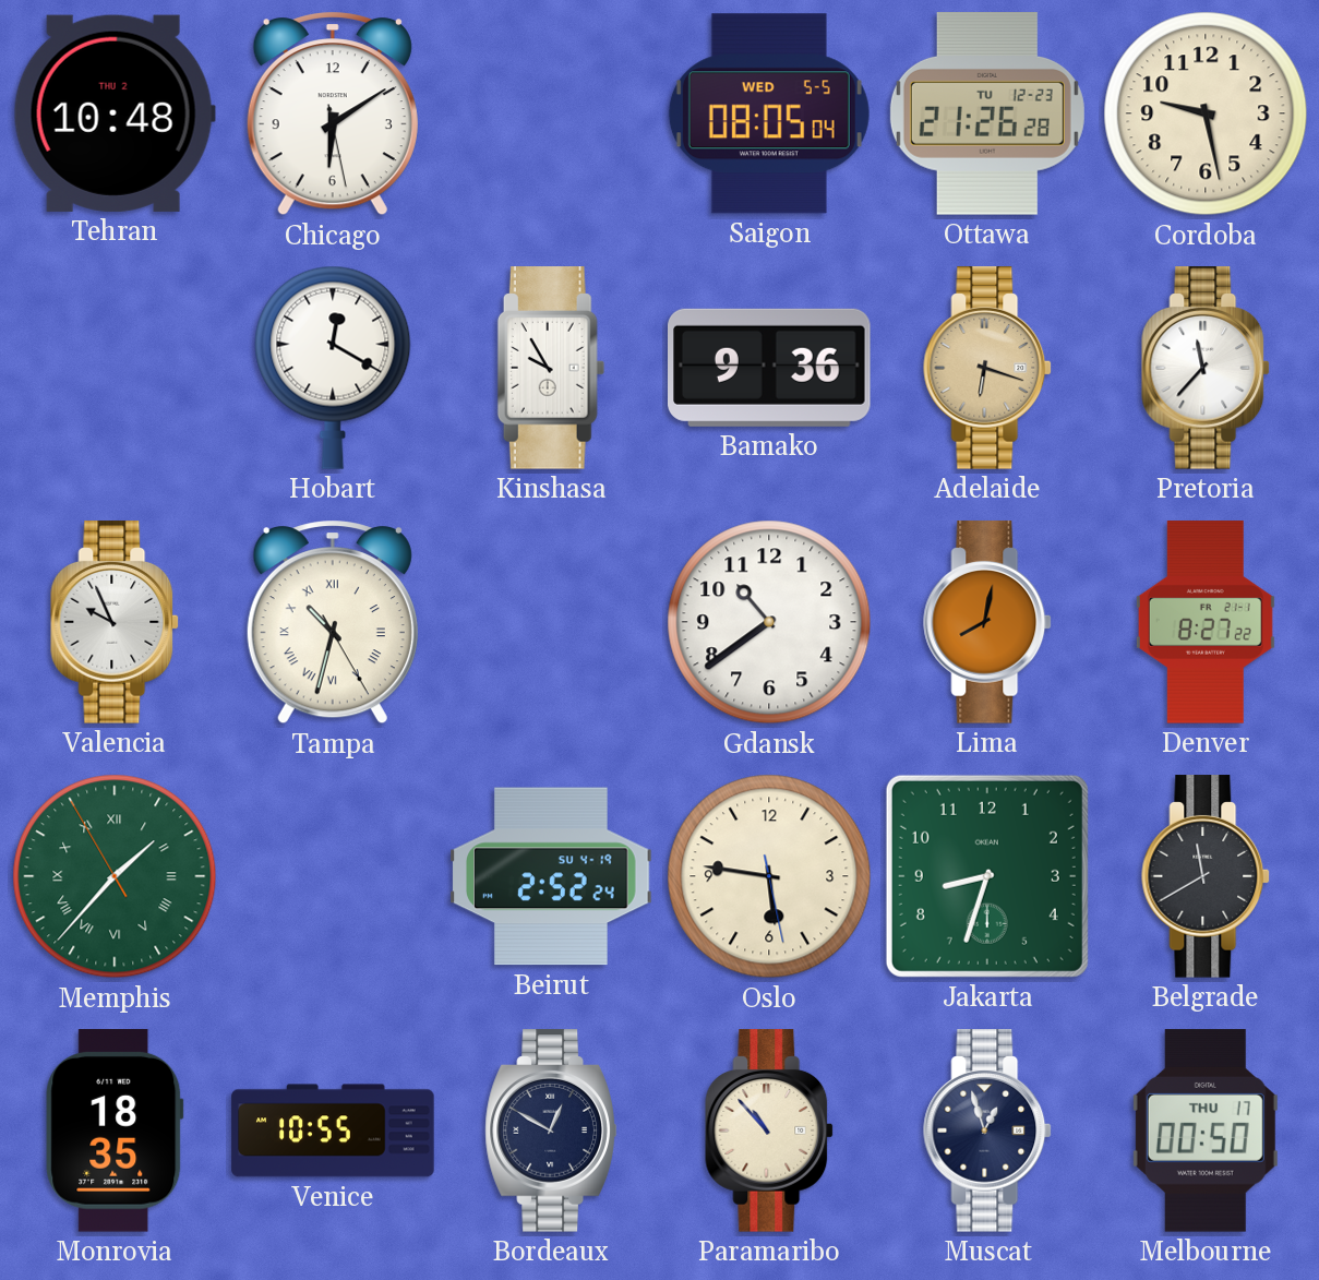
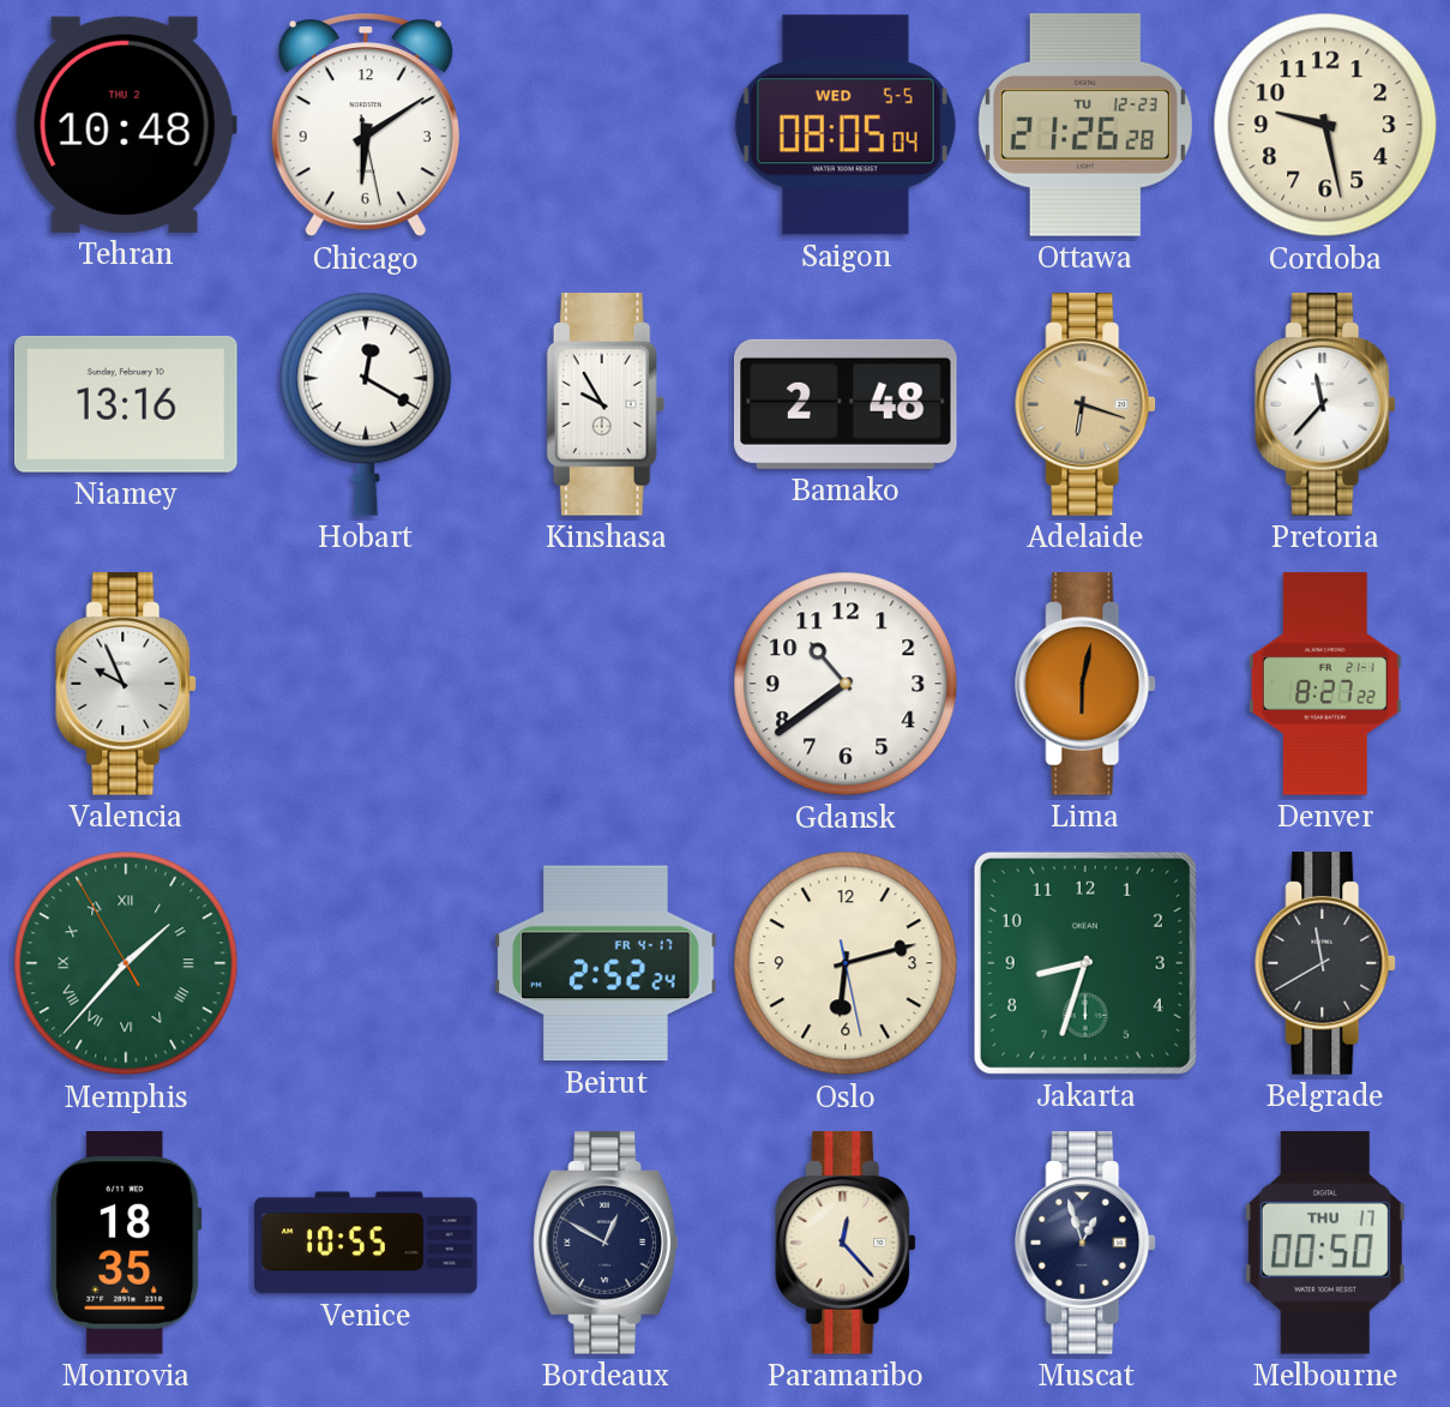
Niamey: none -> 13:16
Bamako: 9:36 -> 2:48
Tampa: 10:32 -> none
Lima: 8:02 -> 6:02
Beirut date: SU 4-19 -> FR 4-17
Oslo: 5:46 -> 6:12
Paramaribo: 10:53 -> 12:23
